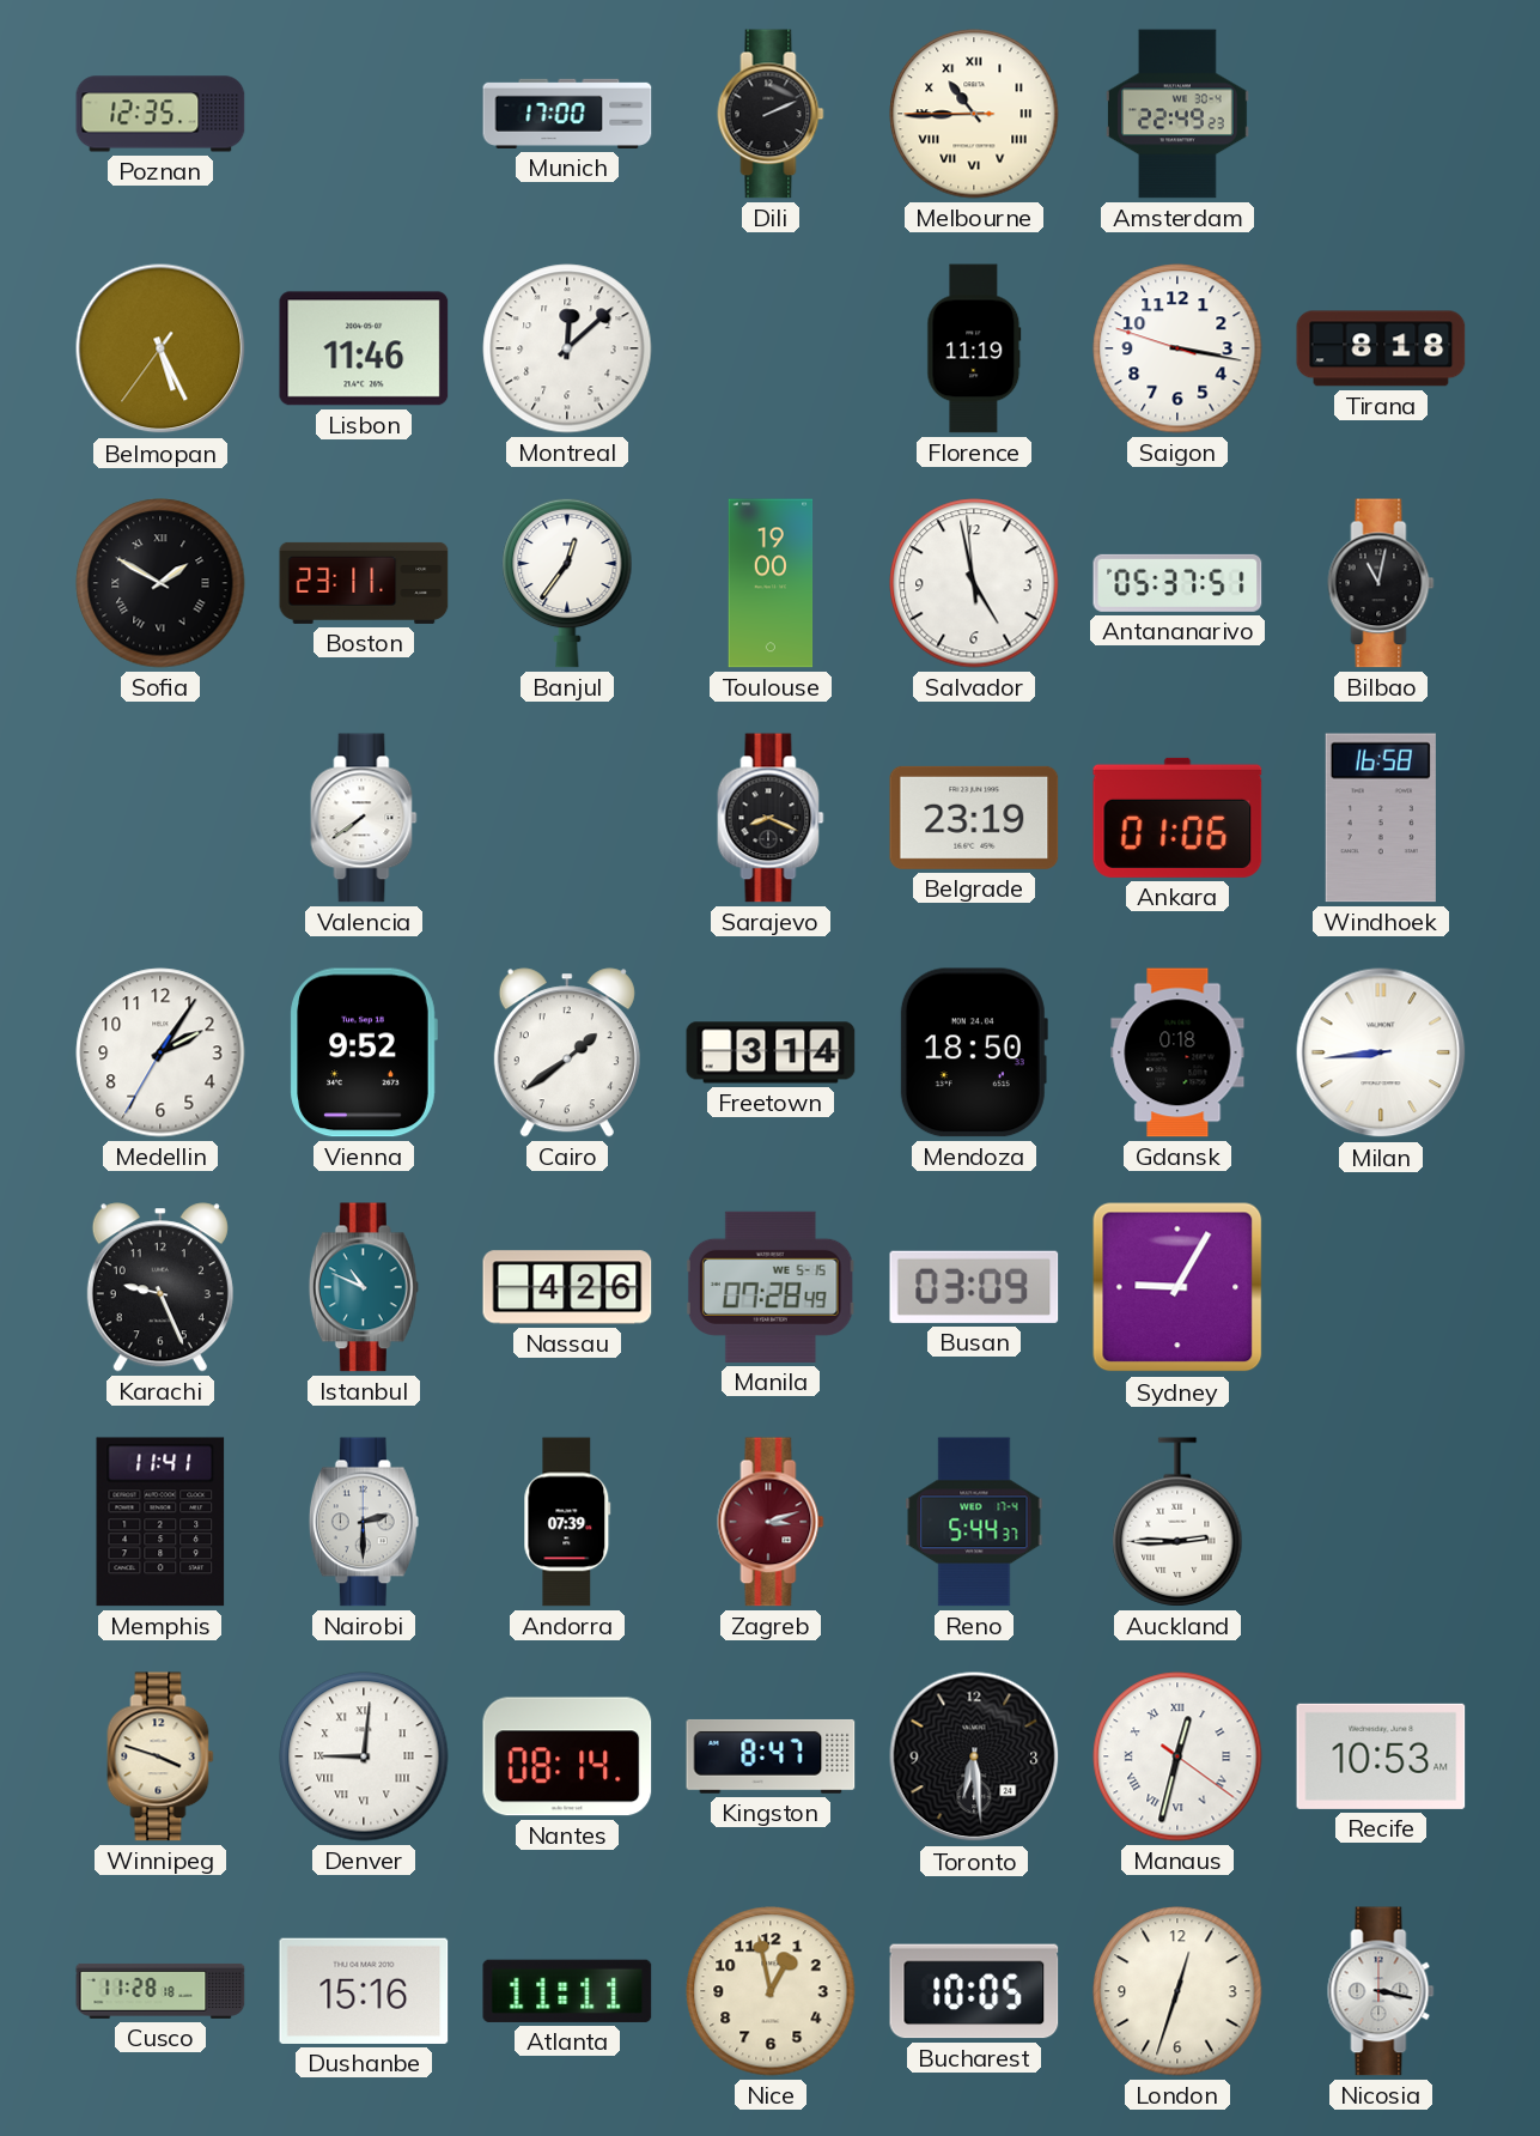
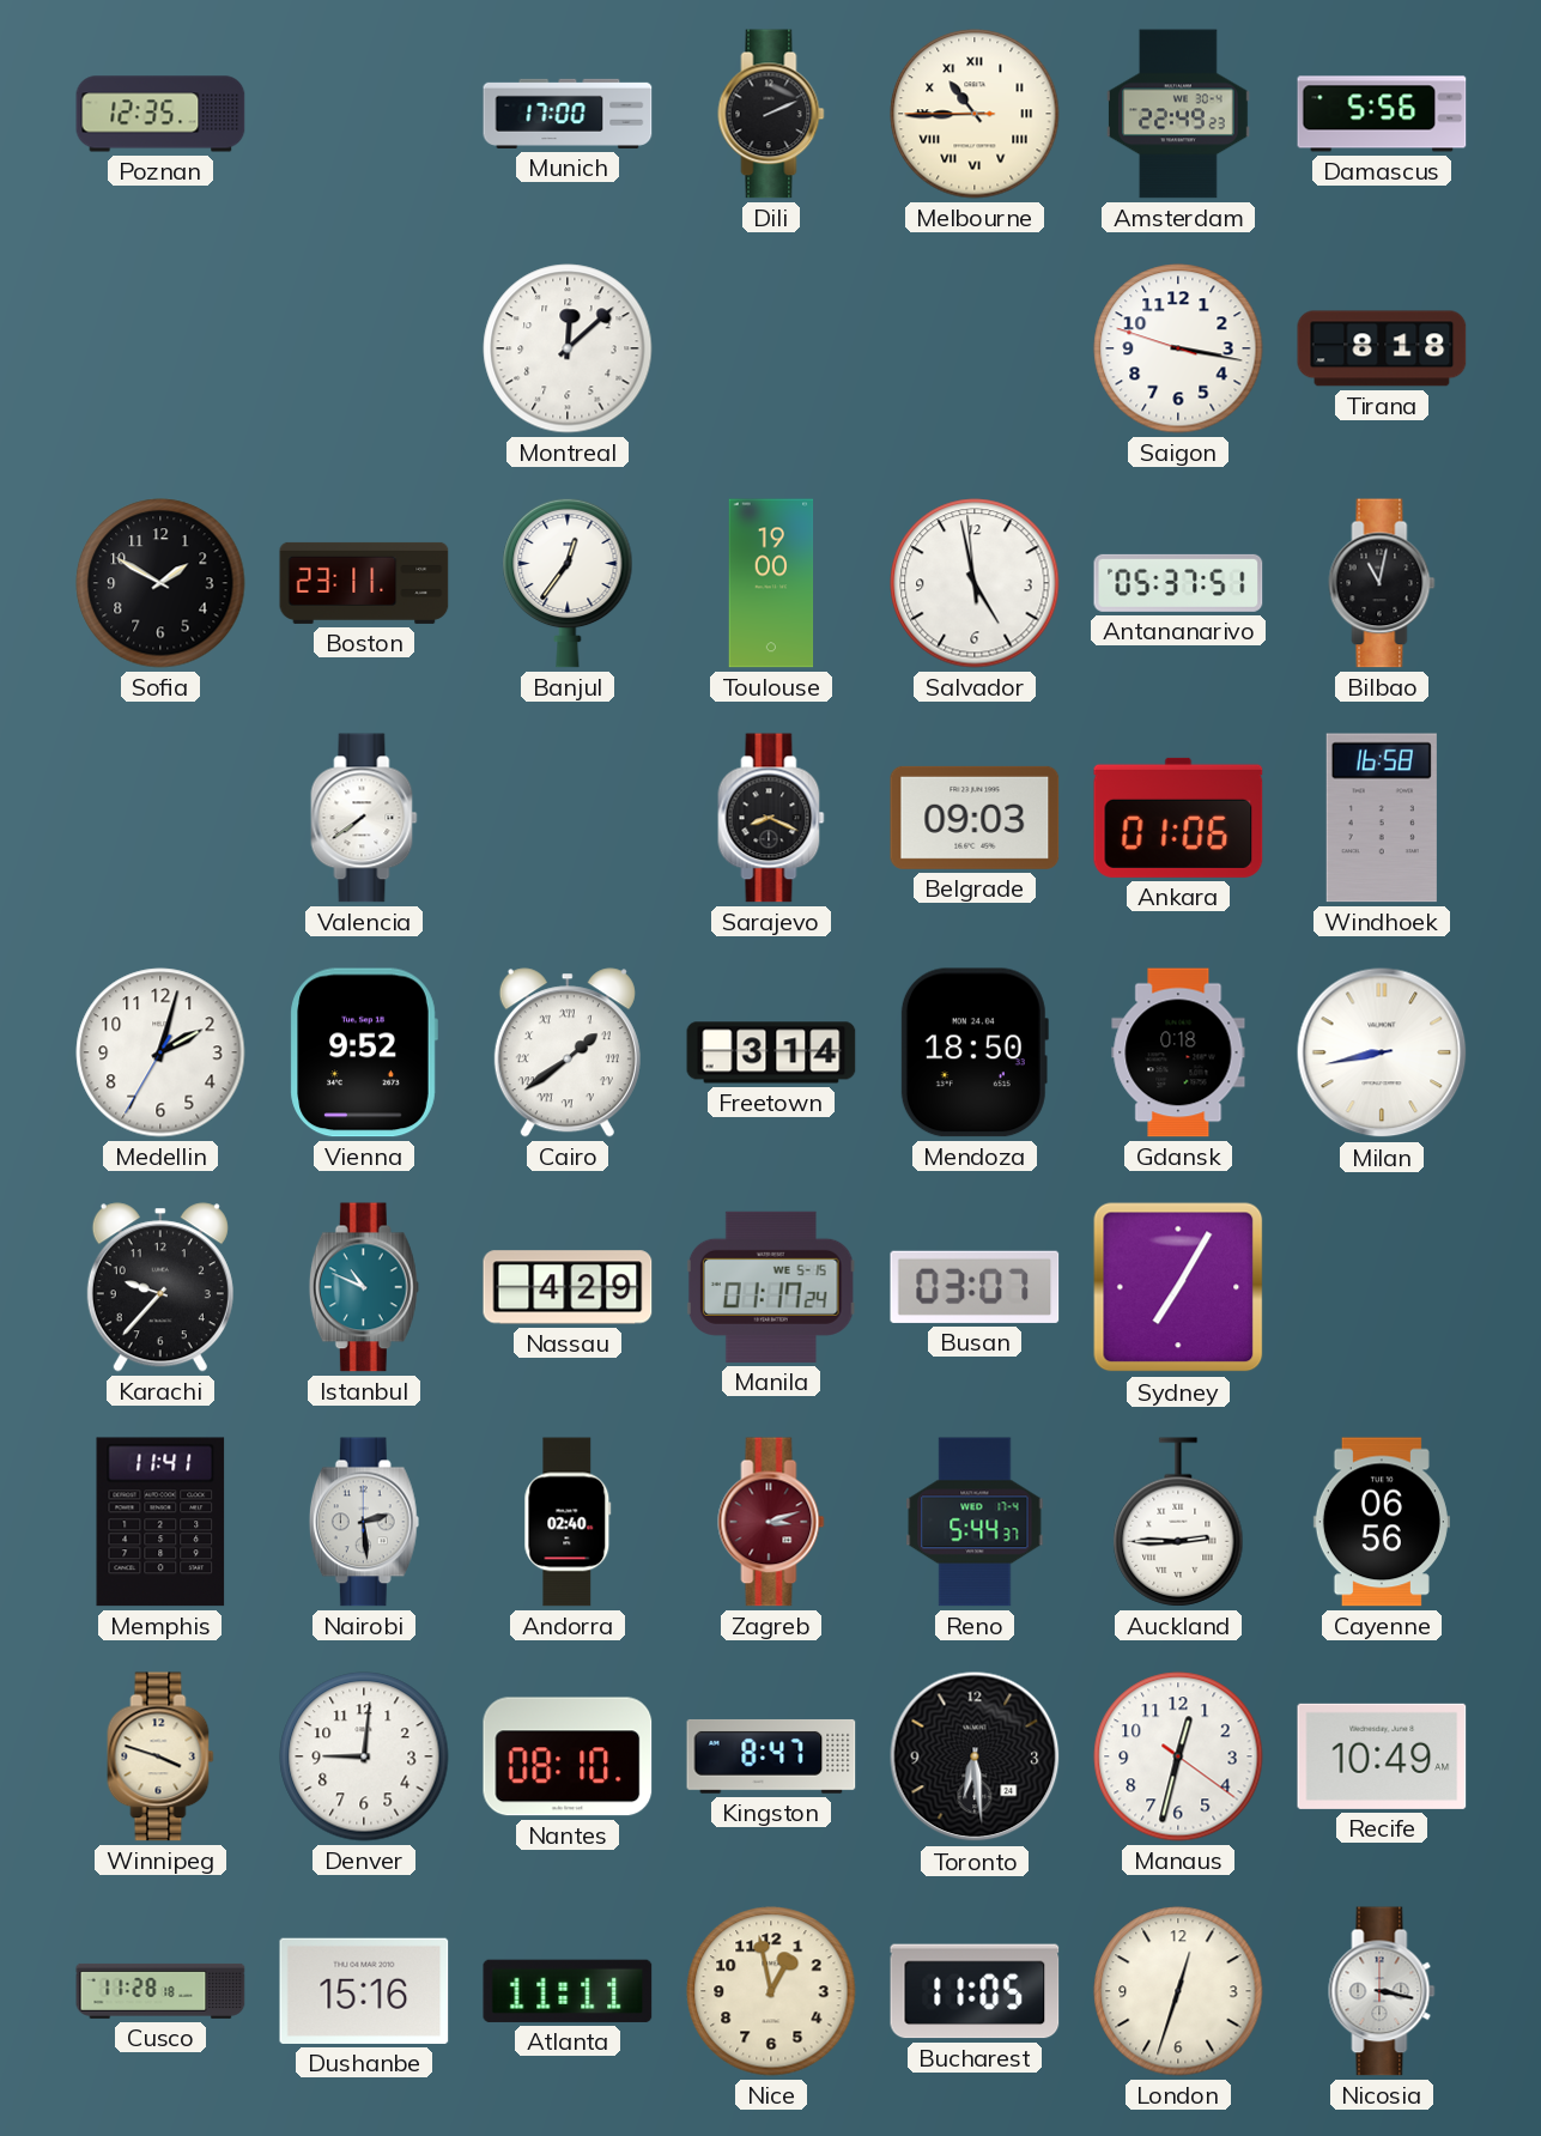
Damascus: none -> 5:56
Belmopan: 5:25 -> none
Lisbon: 11:46 -> none
Florence: 11:19 -> none
Sofia numerals: Roman -> Arabic
Belgrade: 23:19 -> 09:03
Medellin: 2:05 -> 2:02
Cairo numerals: Arabic -> Roman
Milan: 8:44 -> 8:43
Karachi: 9:26 -> 9:37
Nassau: 4:26 -> 4:29
Manila: 07:28 -> 01:17
Busan: 03:09 -> 03:07
Sydney: 9:05 -> 7:05
Nairobi: 2:30 -> 2:29
Andorra: 07:39 -> 02:40
Cayenne: none -> 06:56
Denver numerals: Roman -> Arabic
Nantes: 08:14 -> 08:10
Manaus numerals: Roman -> Arabic
Recife: 10:53 -> 10:49
Bucharest: 10:05 -> 11:05
